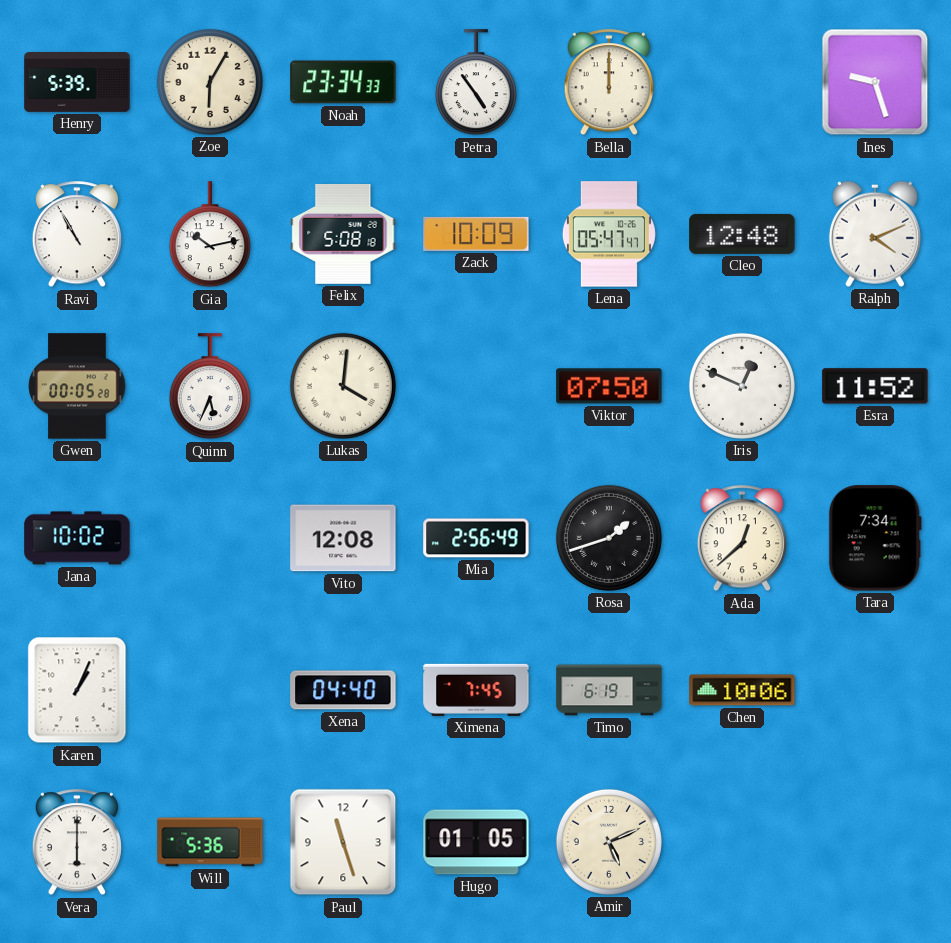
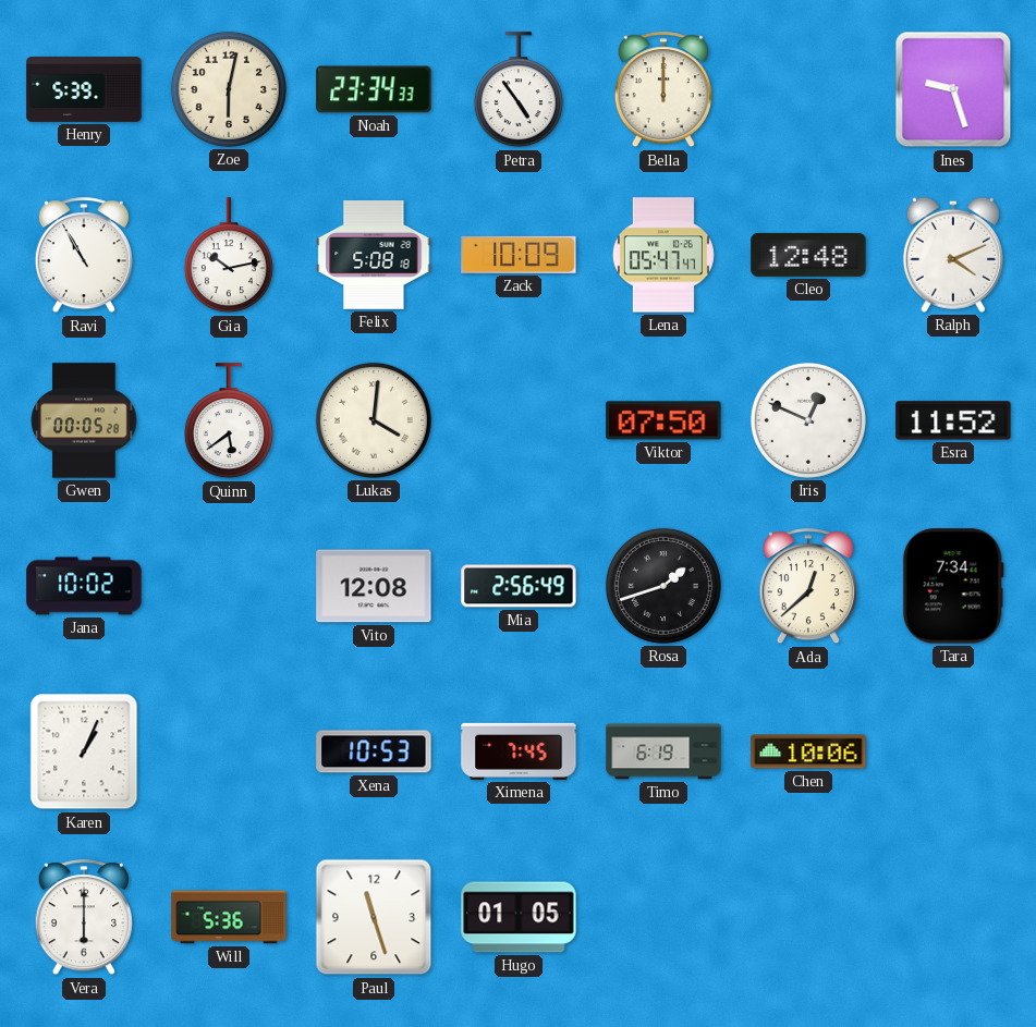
Zoe: 6:05 -> 6:02
Quinn: 5:34 -> 5:39
Xena: 04:40 -> 10:53
Amir: 5:11 -> none
